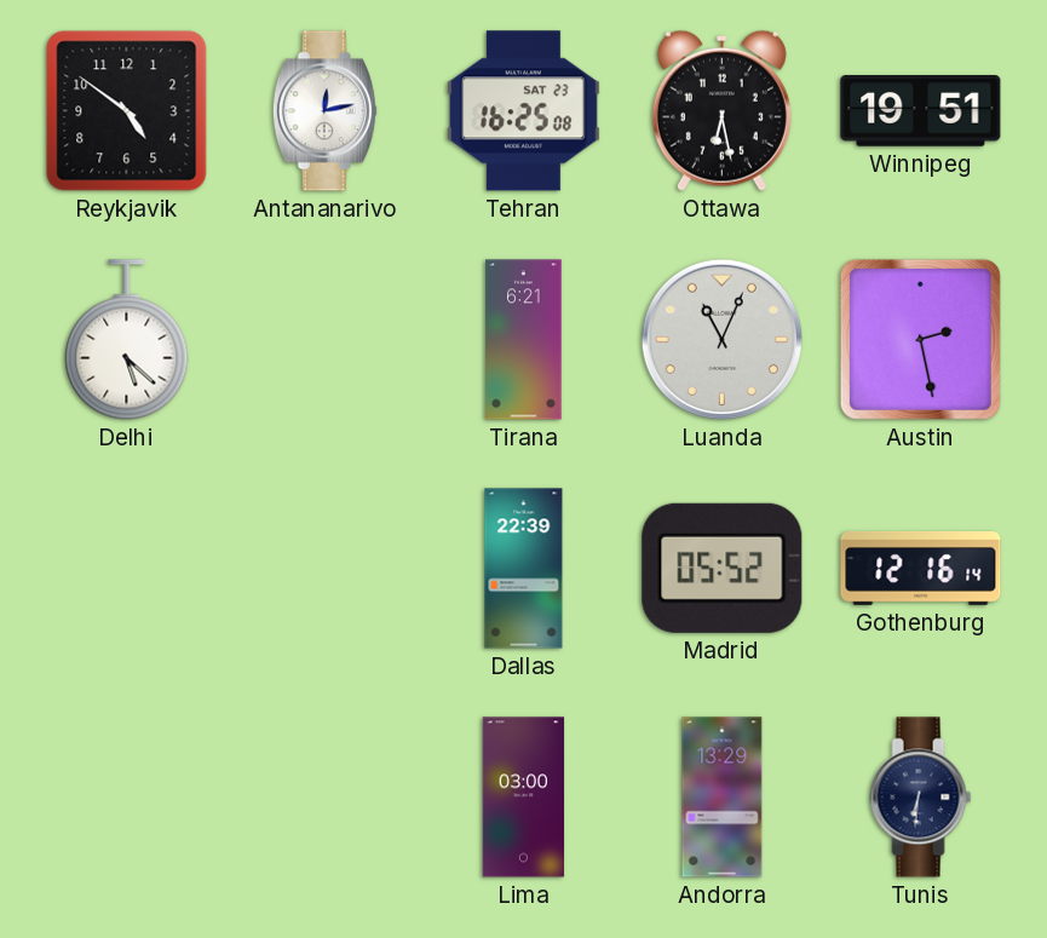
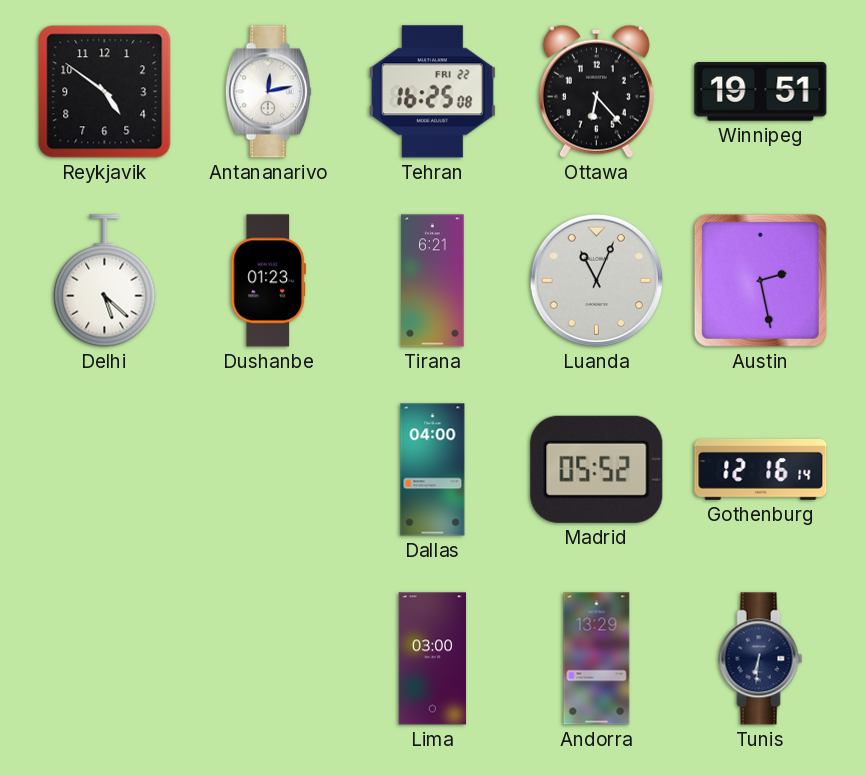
Tehran date: SAT 23 -> FRI 22
Ottawa: 6:28 -> 6:23
Dushanbe: none -> 01:23
Dallas: 22:39 -> 04:00
